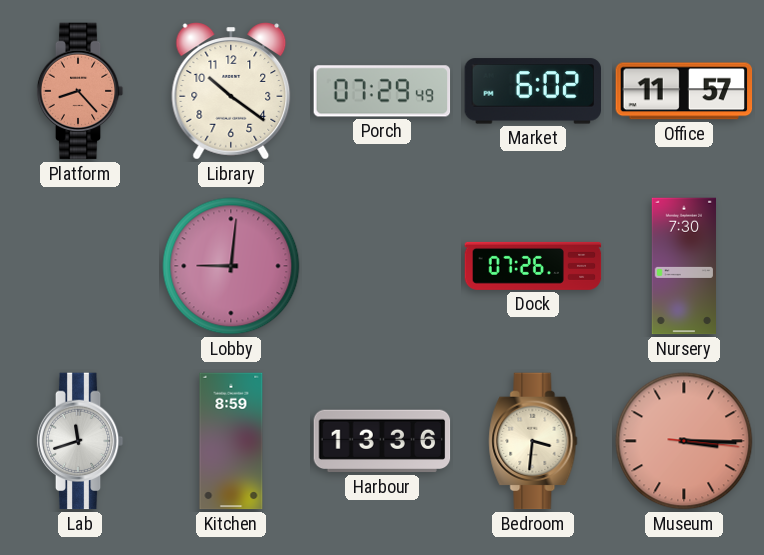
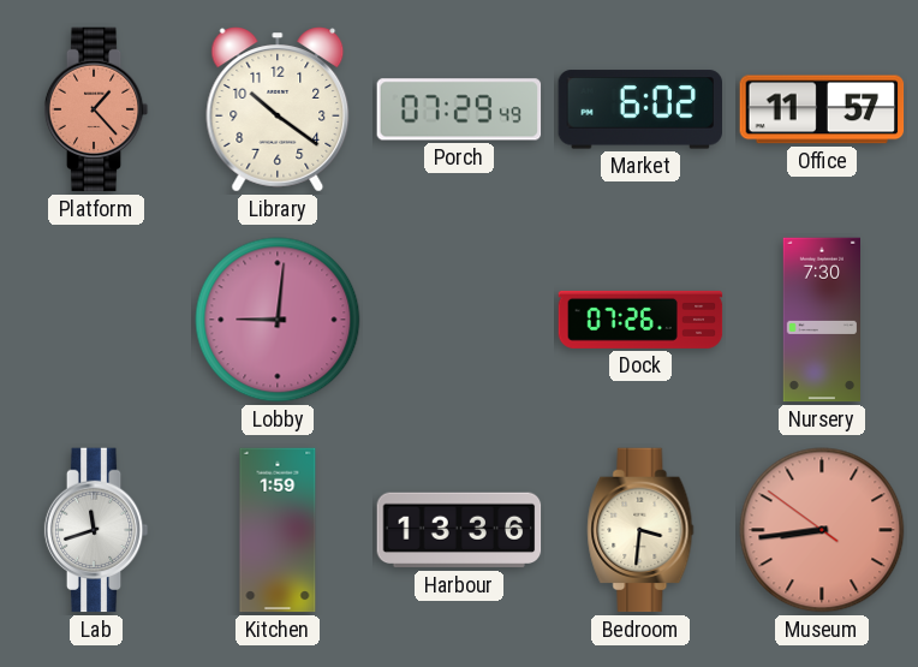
Platform: 8:23 -> 1:23
Kitchen: 8:59 -> 1:59
Museum: 3:15 -> 8:43
